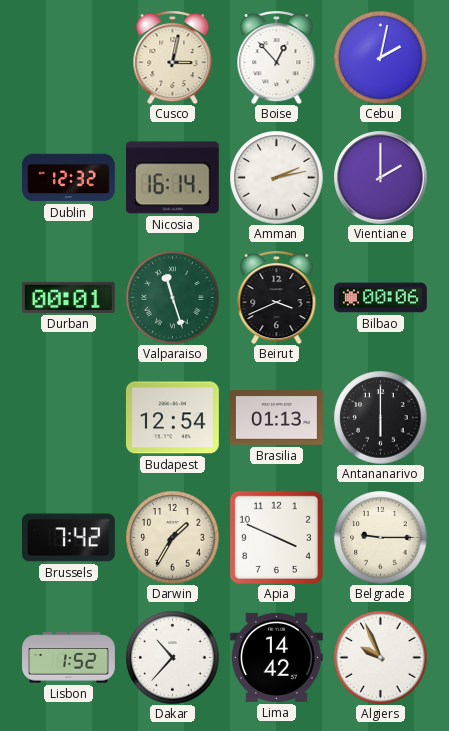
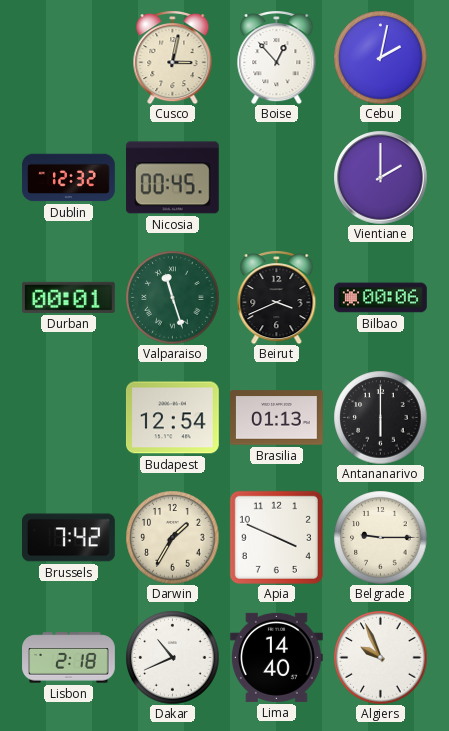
Nicosia: 16:14 -> 00:45
Amman: 2:13 -> none
Lisbon: 1:52 -> 2:18
Dakar: 10:37 -> 10:41
Lima: 14:42 -> 14:40
